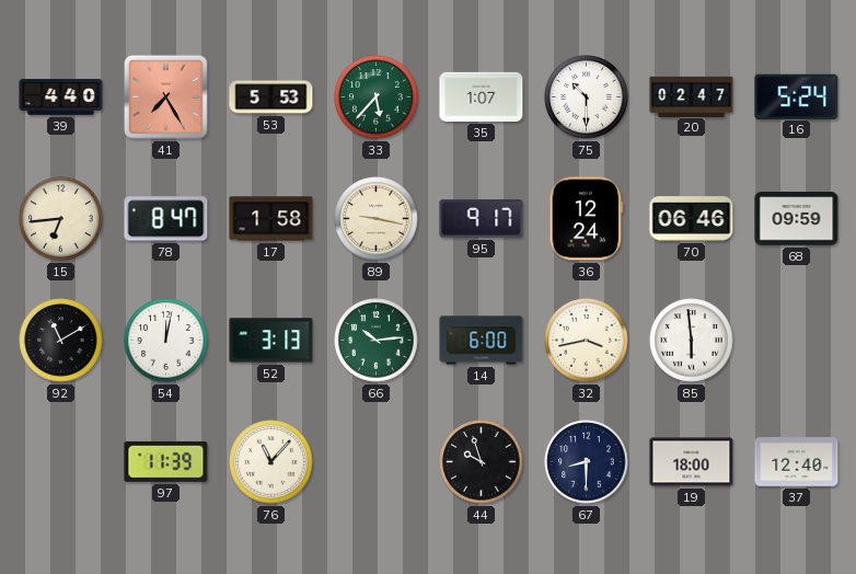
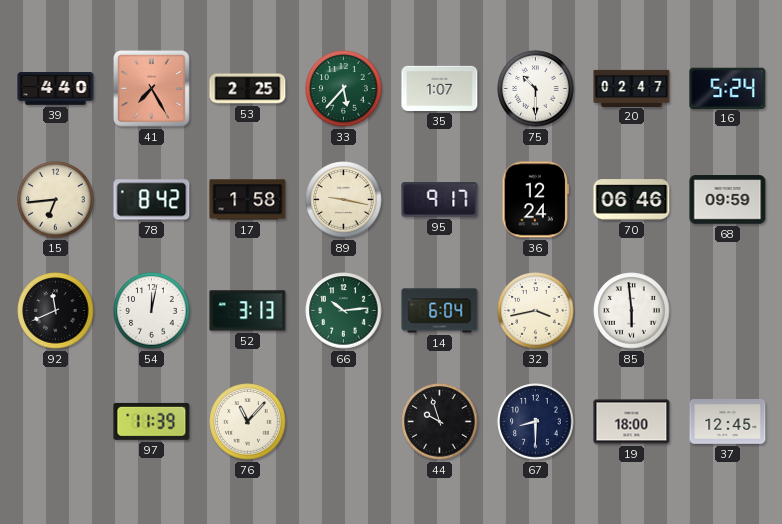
53: 5:53 -> 2:25
78: 8:47 -> 8:42
92: 11:10 -> 11:41
14: 6:00 -> 6:04
37: 12:40 -> 12:45
